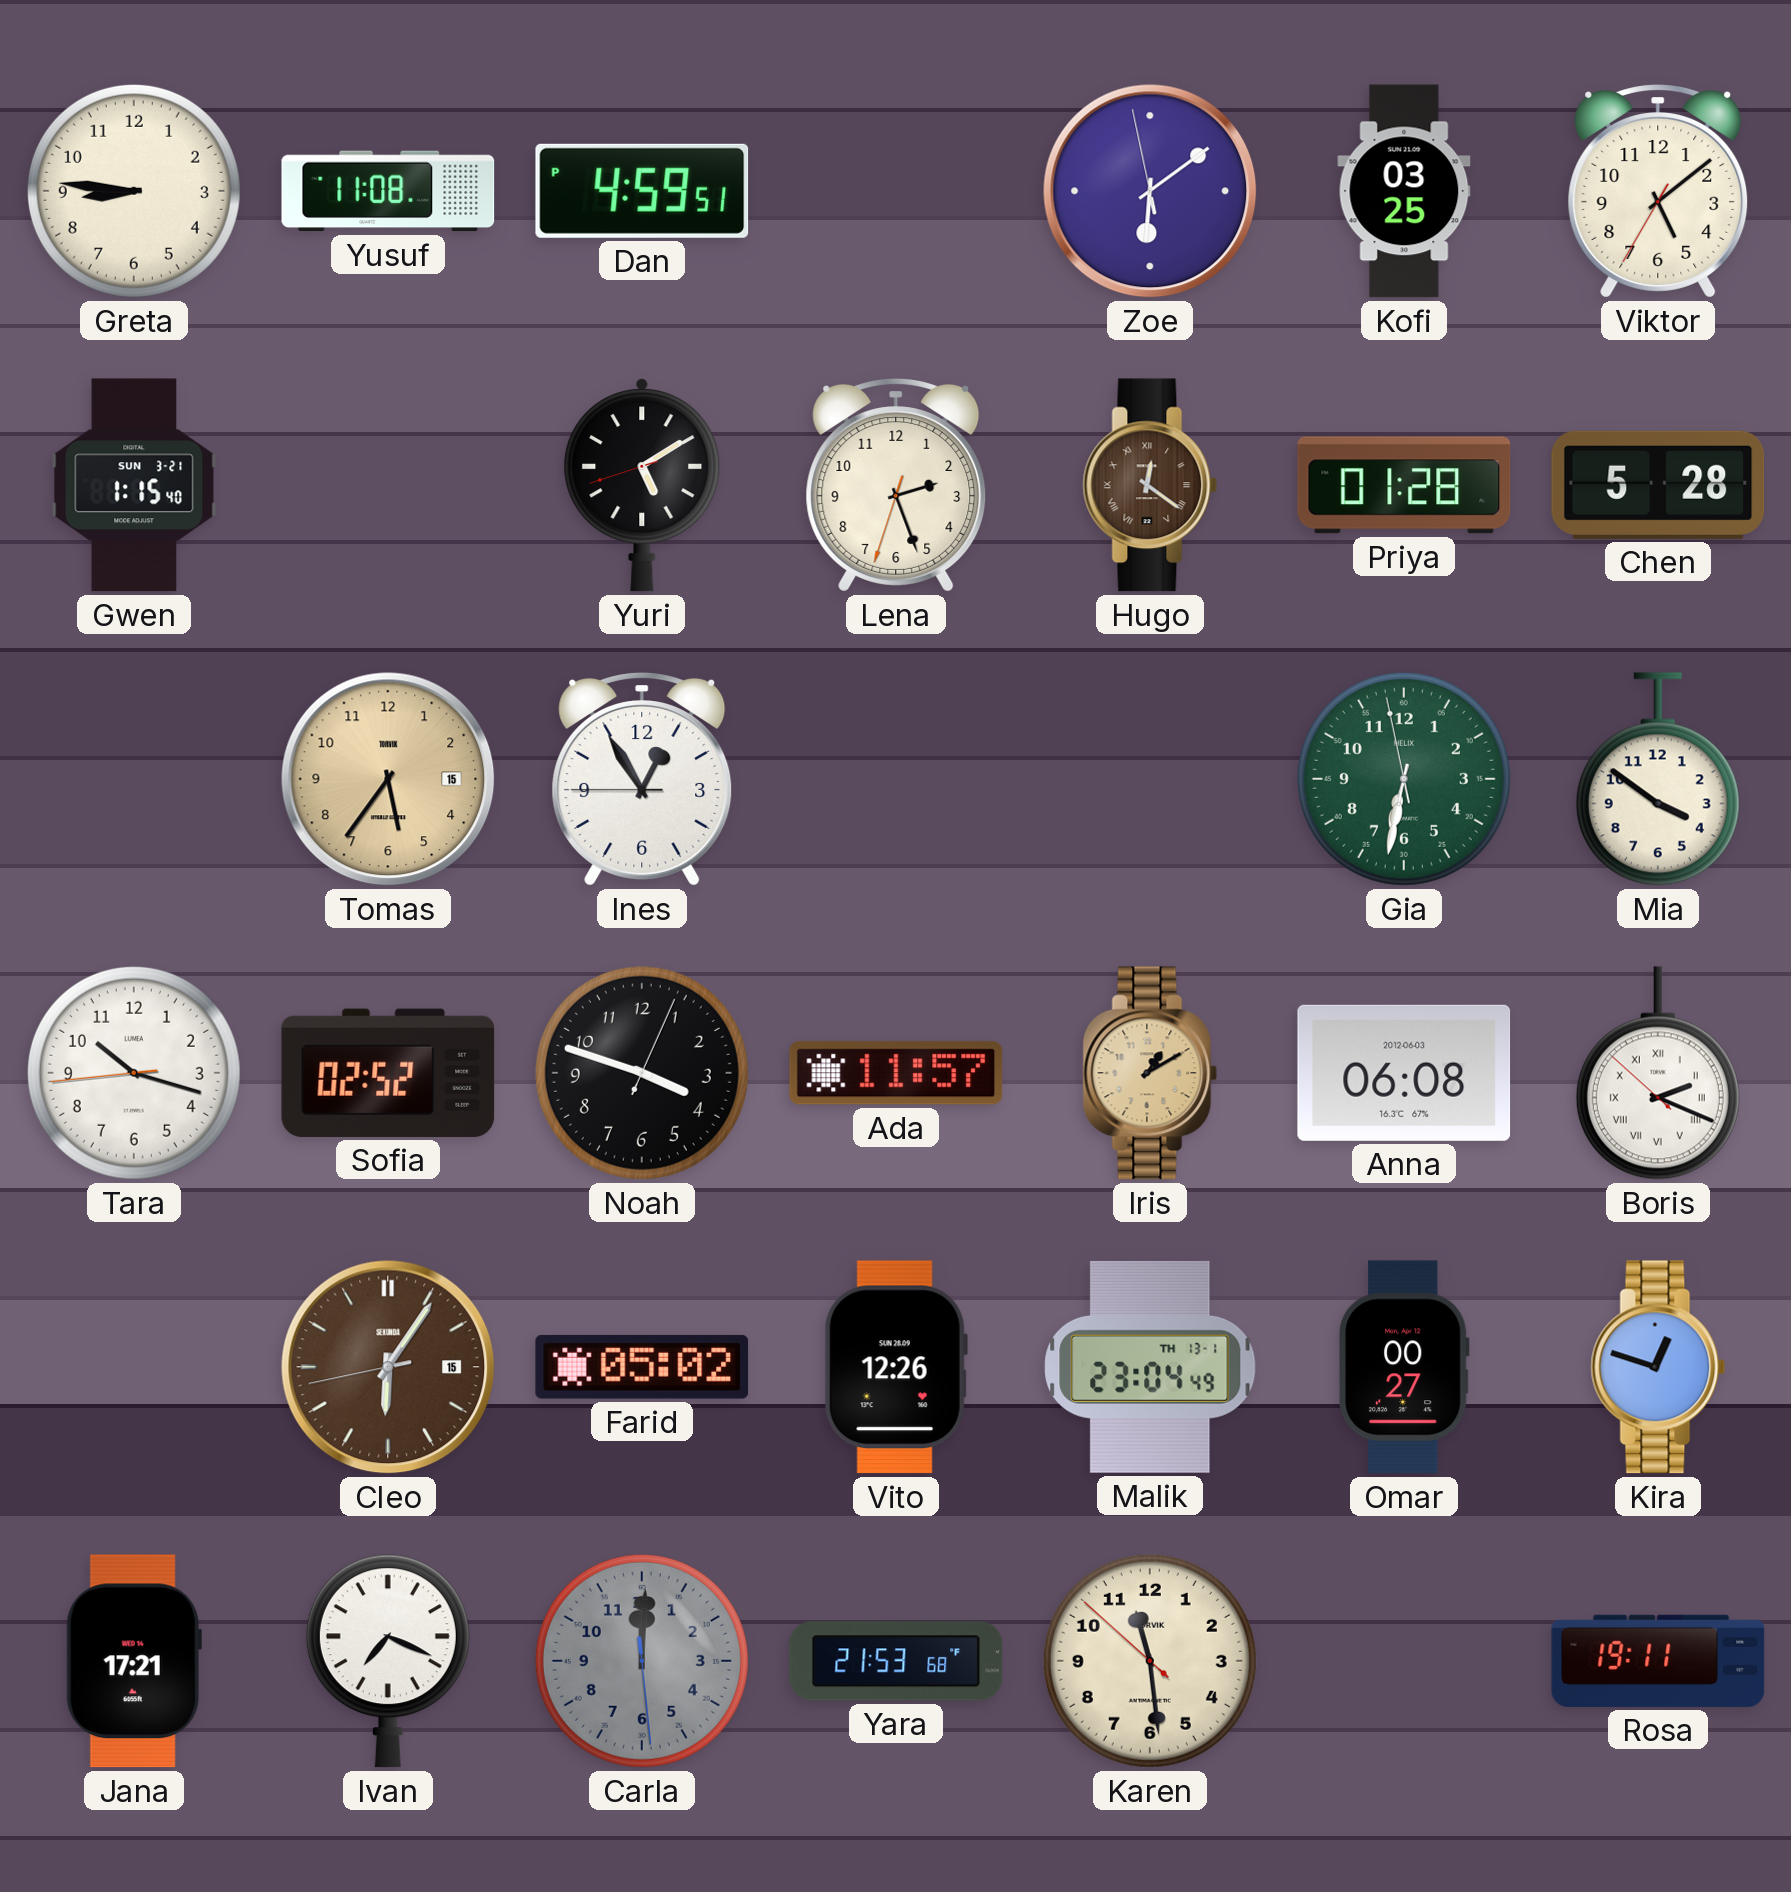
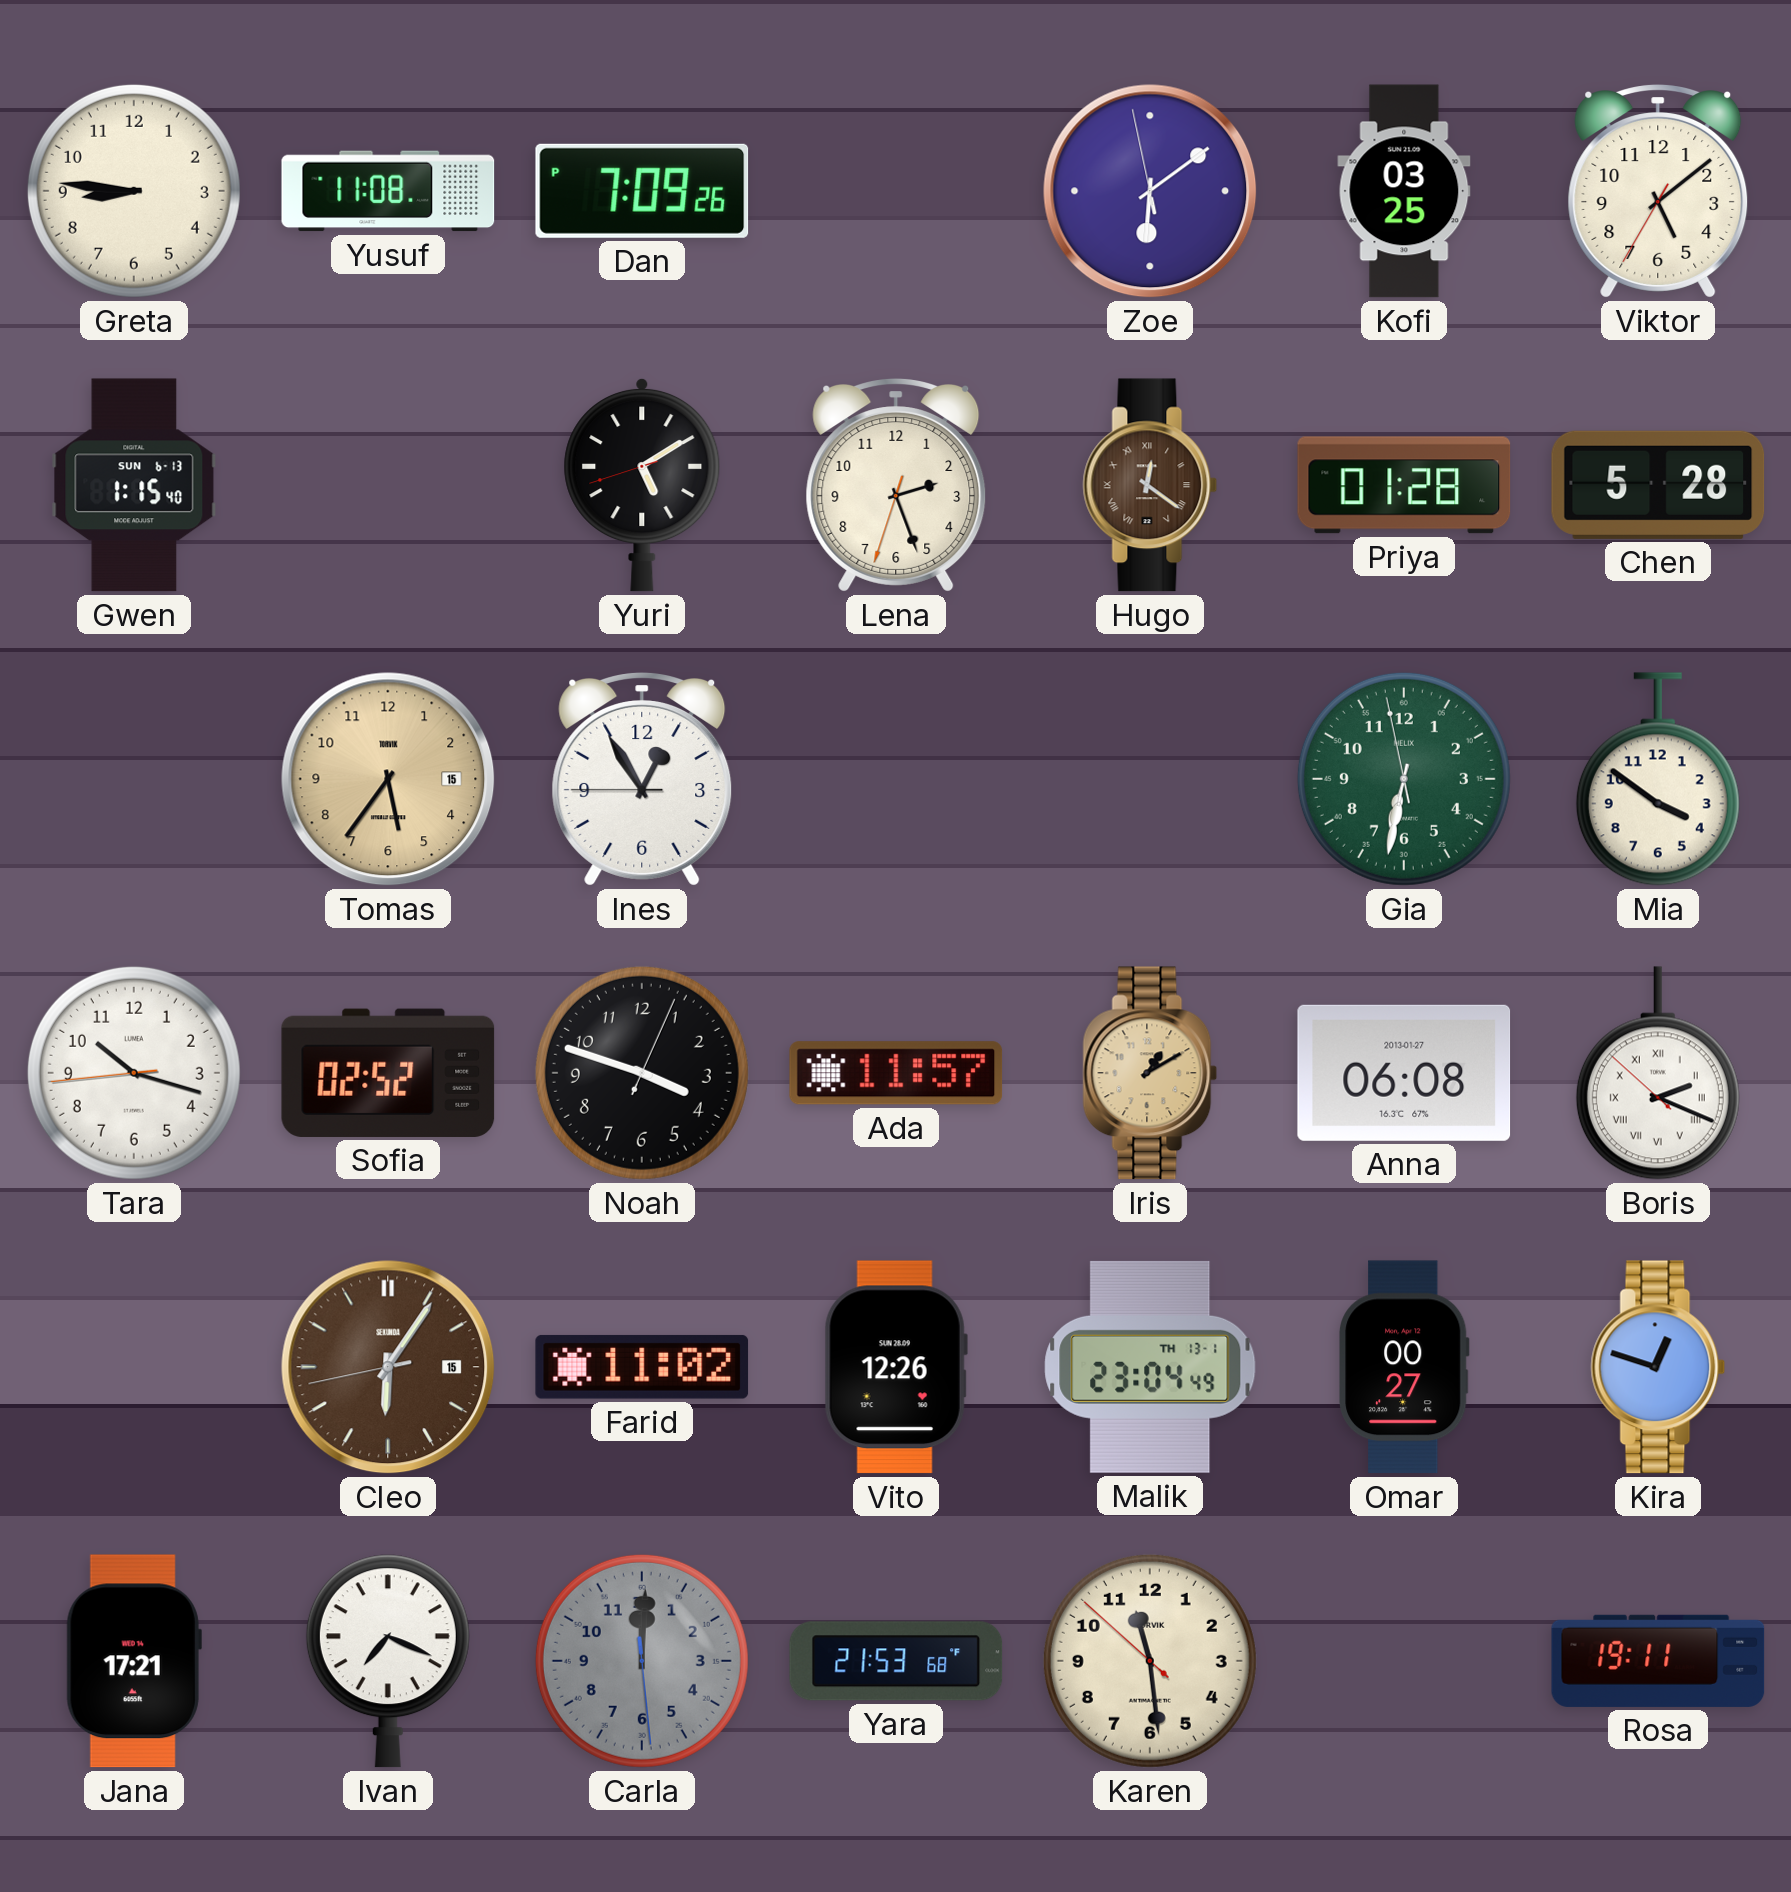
Dan: 4:59 -> 7:09
Gwen date: SUN 3-21 -> SUN 6-13
Anna date: 2012-06-03 -> 2013-01-27
Farid: 05:02 -> 11:02
